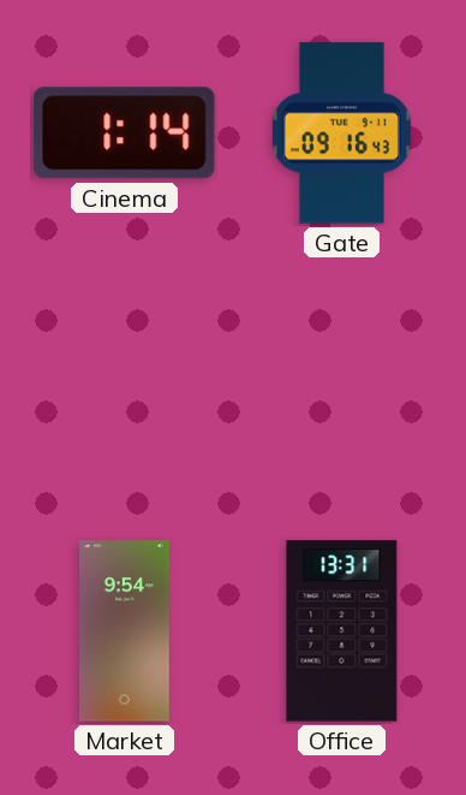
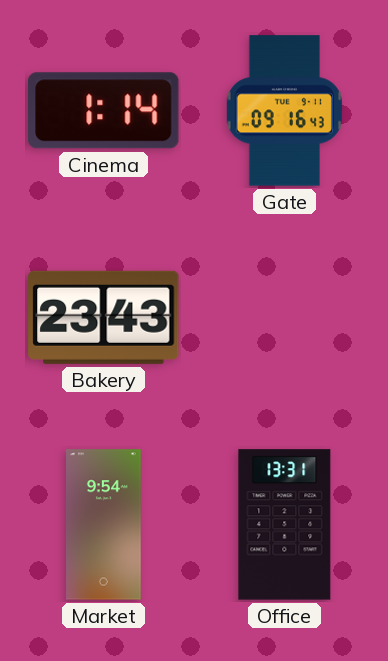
Bakery: none -> 23:43
